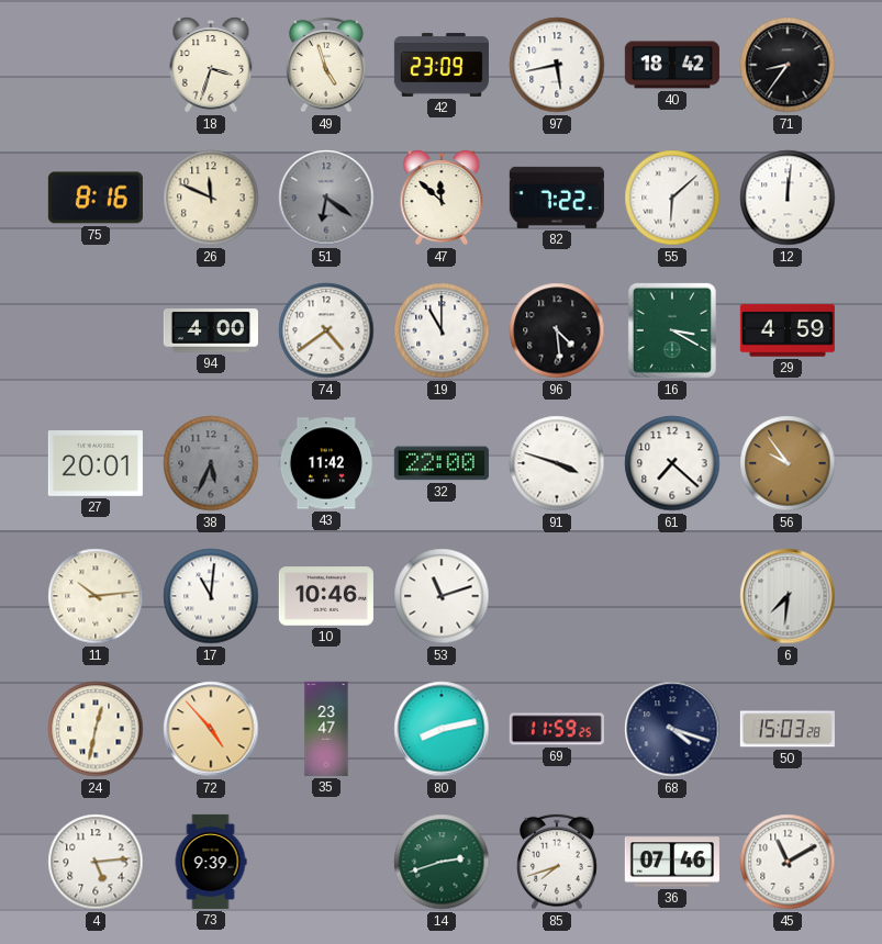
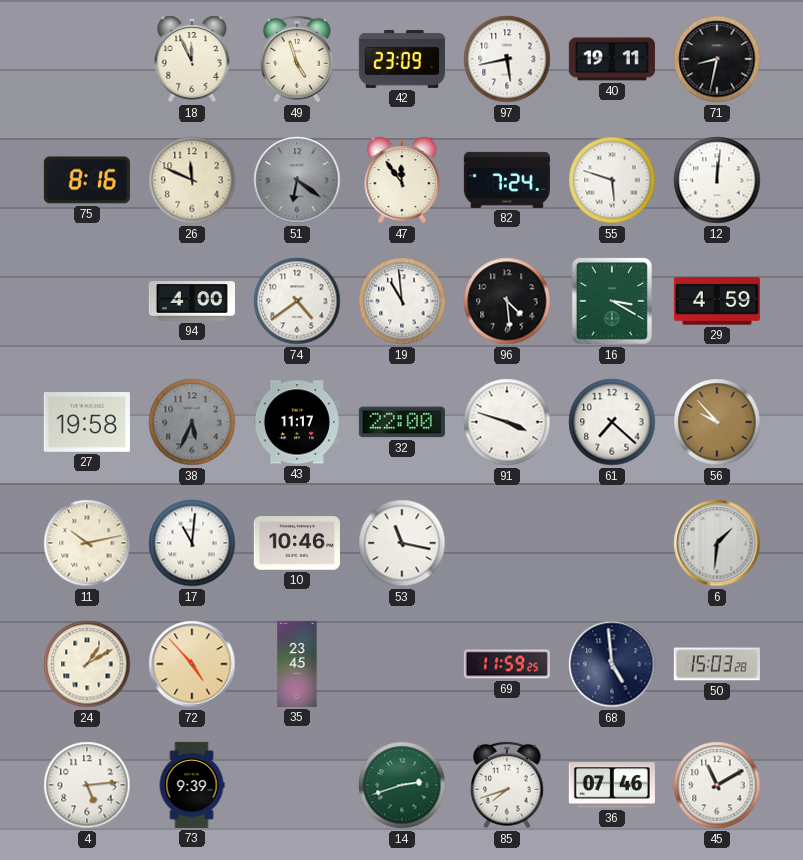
18: 3:33 -> 11:56
40: 18:42 -> 19:11
71: 8:36 -> 8:32
47: 11:52 -> 11:54
82: 7:22 -> 7:24
55: 6:08 -> 5:48
19: 11:00 -> 10:59
27: 20:01 -> 19:58
43: 11:42 -> 11:17
56: 9:54 -> 9:53
11: 10:14 -> 10:13
53: 11:12 -> 11:17
6: 7:31 -> 1:31
24: 12:32 -> 1:10
35: 23:47 -> 23:45
80: 8:13 -> none
68: 4:18 -> 4:59
